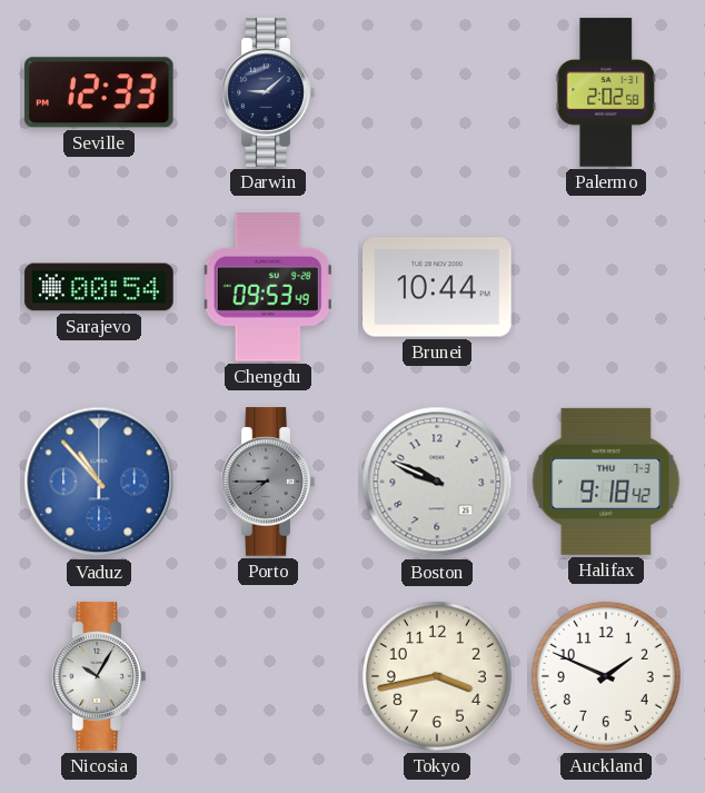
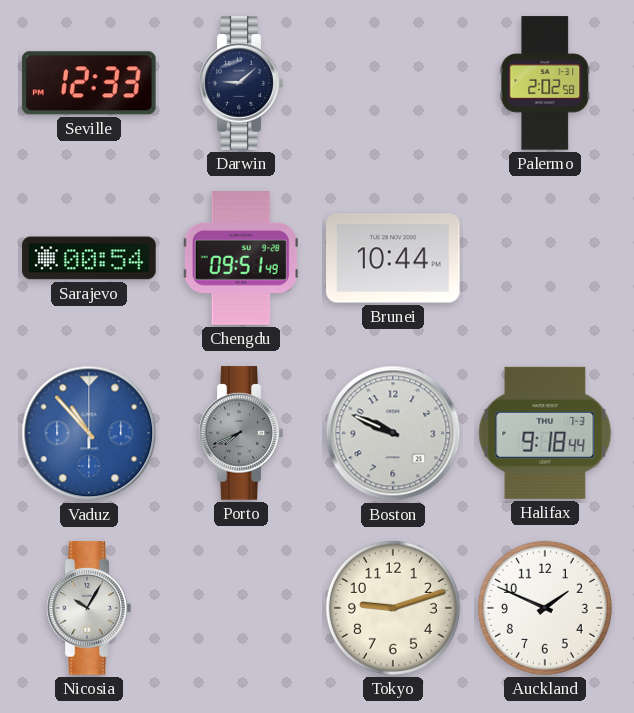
Chengdu: 09:53 -> 09:51
Porto: 7:45 -> 7:41
Halifax: 9:18:42 -> 9:18:44
Tokyo: 3:43 -> 9:12
